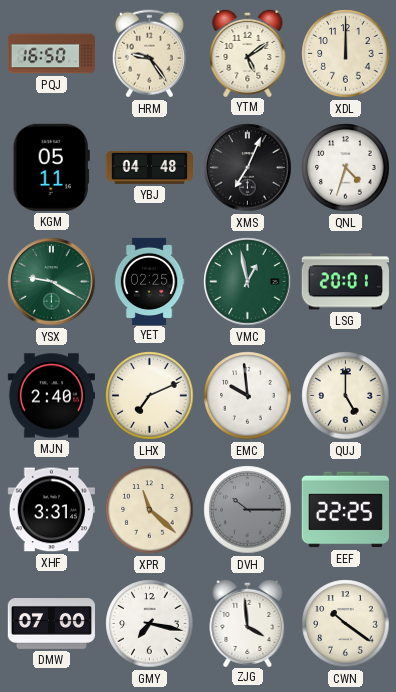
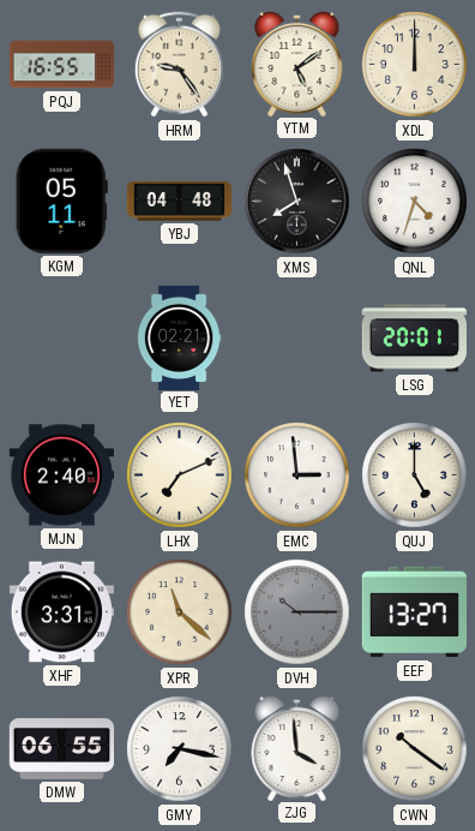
PQJ: 16:50 -> 16:55
XMS: 7:04 -> 7:57
YSX: 9:20 -> none
YET: 02:25 -> 02:21
VMC: 12:58 -> none
EMC: 9:59 -> 2:59
EEF: 22:25 -> 13:27
DMW: 07:00 -> 06:55
